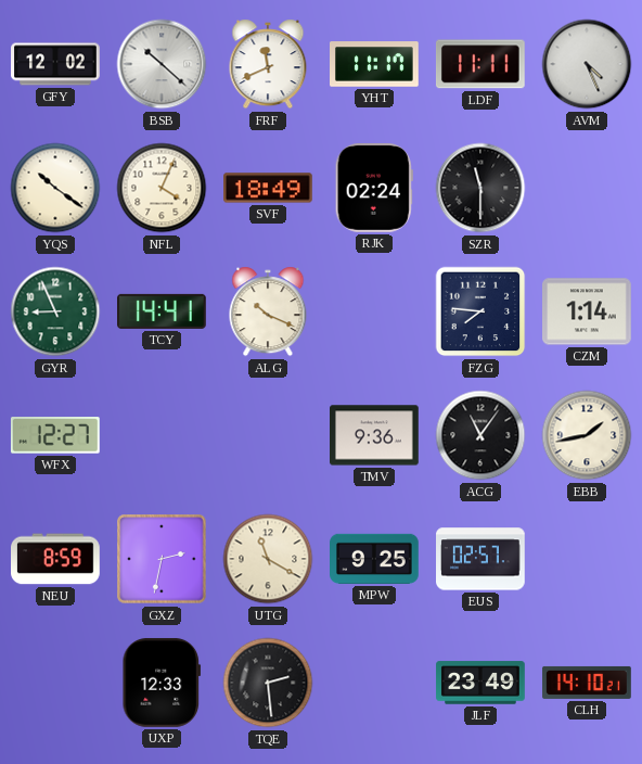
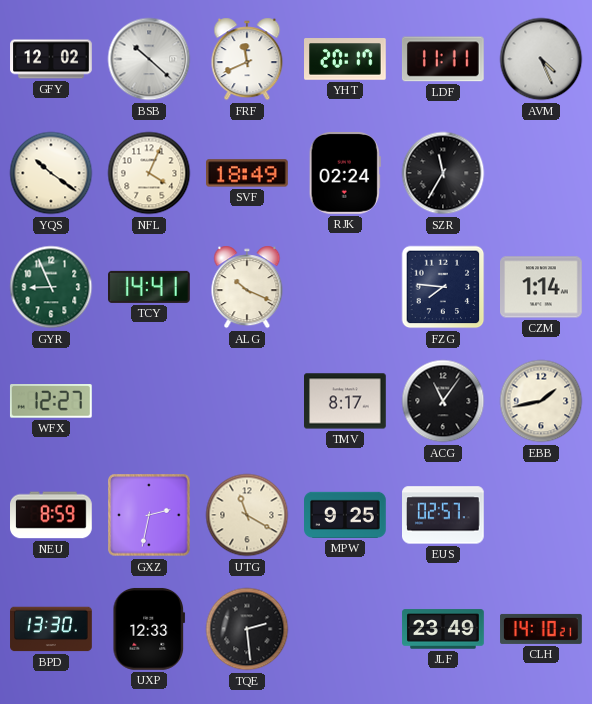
YHT: 11:17 -> 20:17
SZR: 11:30 -> 11:35
TMV: 9:36 -> 8:17
BPD: none -> 13:30
